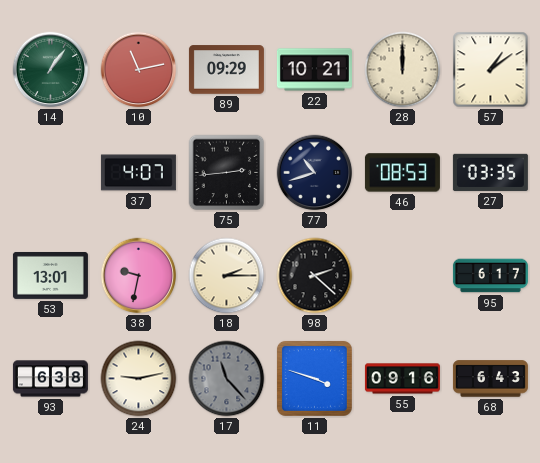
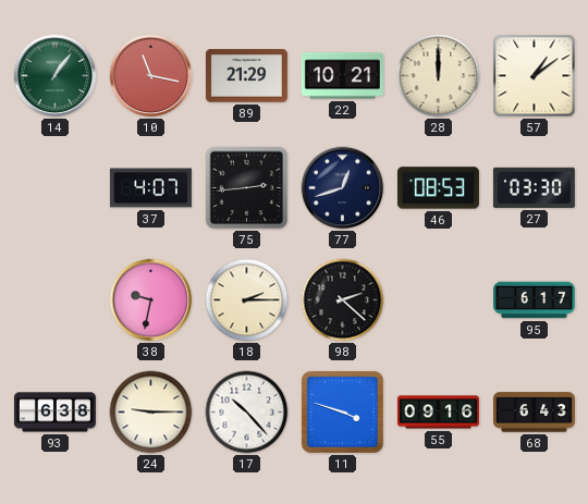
10: 11:13 -> 11:17
89: 09:29 -> 21:29
77: 10:42 -> 12:42
27: 03:35 -> 03:30
53: 13:01 -> none
24: 9:13 -> 9:15
17: 11:23 -> 10:23
17 dial: grey -> white
